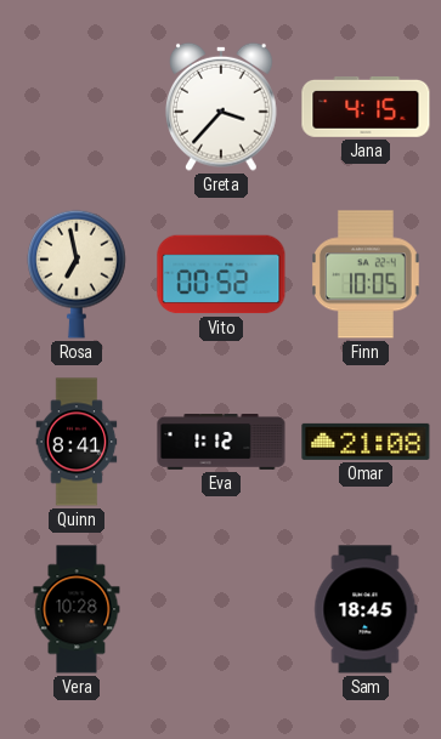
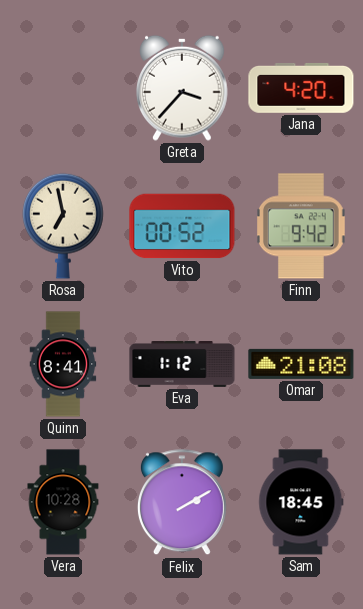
Jana: 4:15 -> 4:20
Finn: 10:05 -> 9:42
Felix: none -> 2:10
